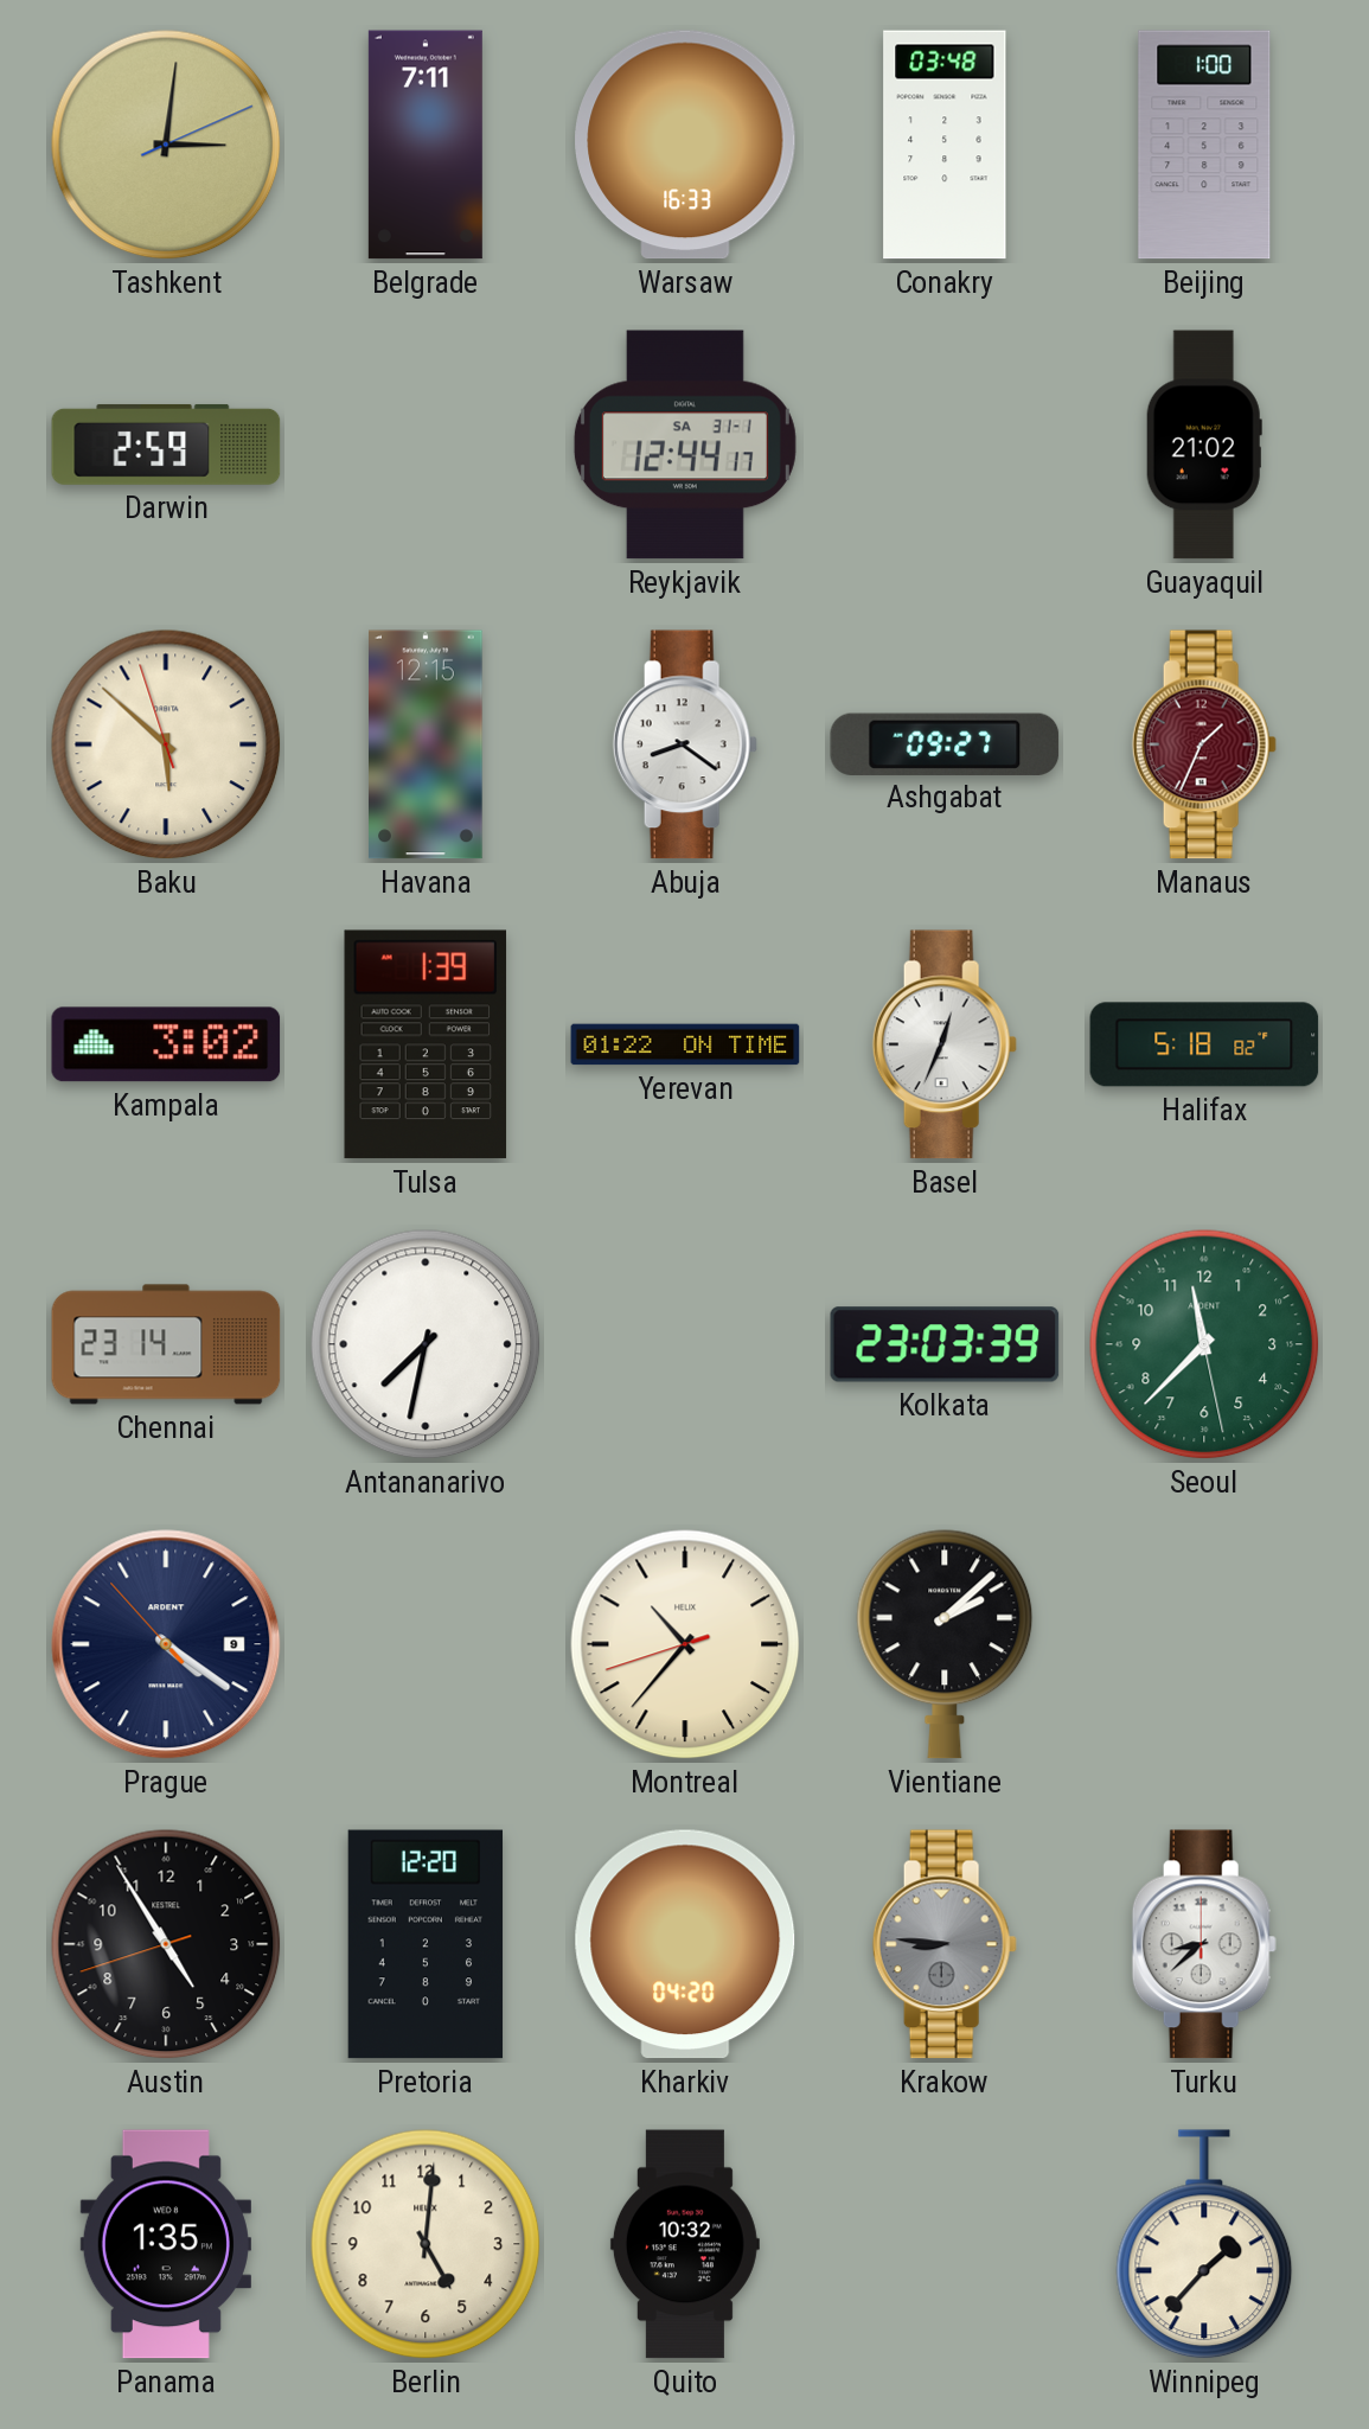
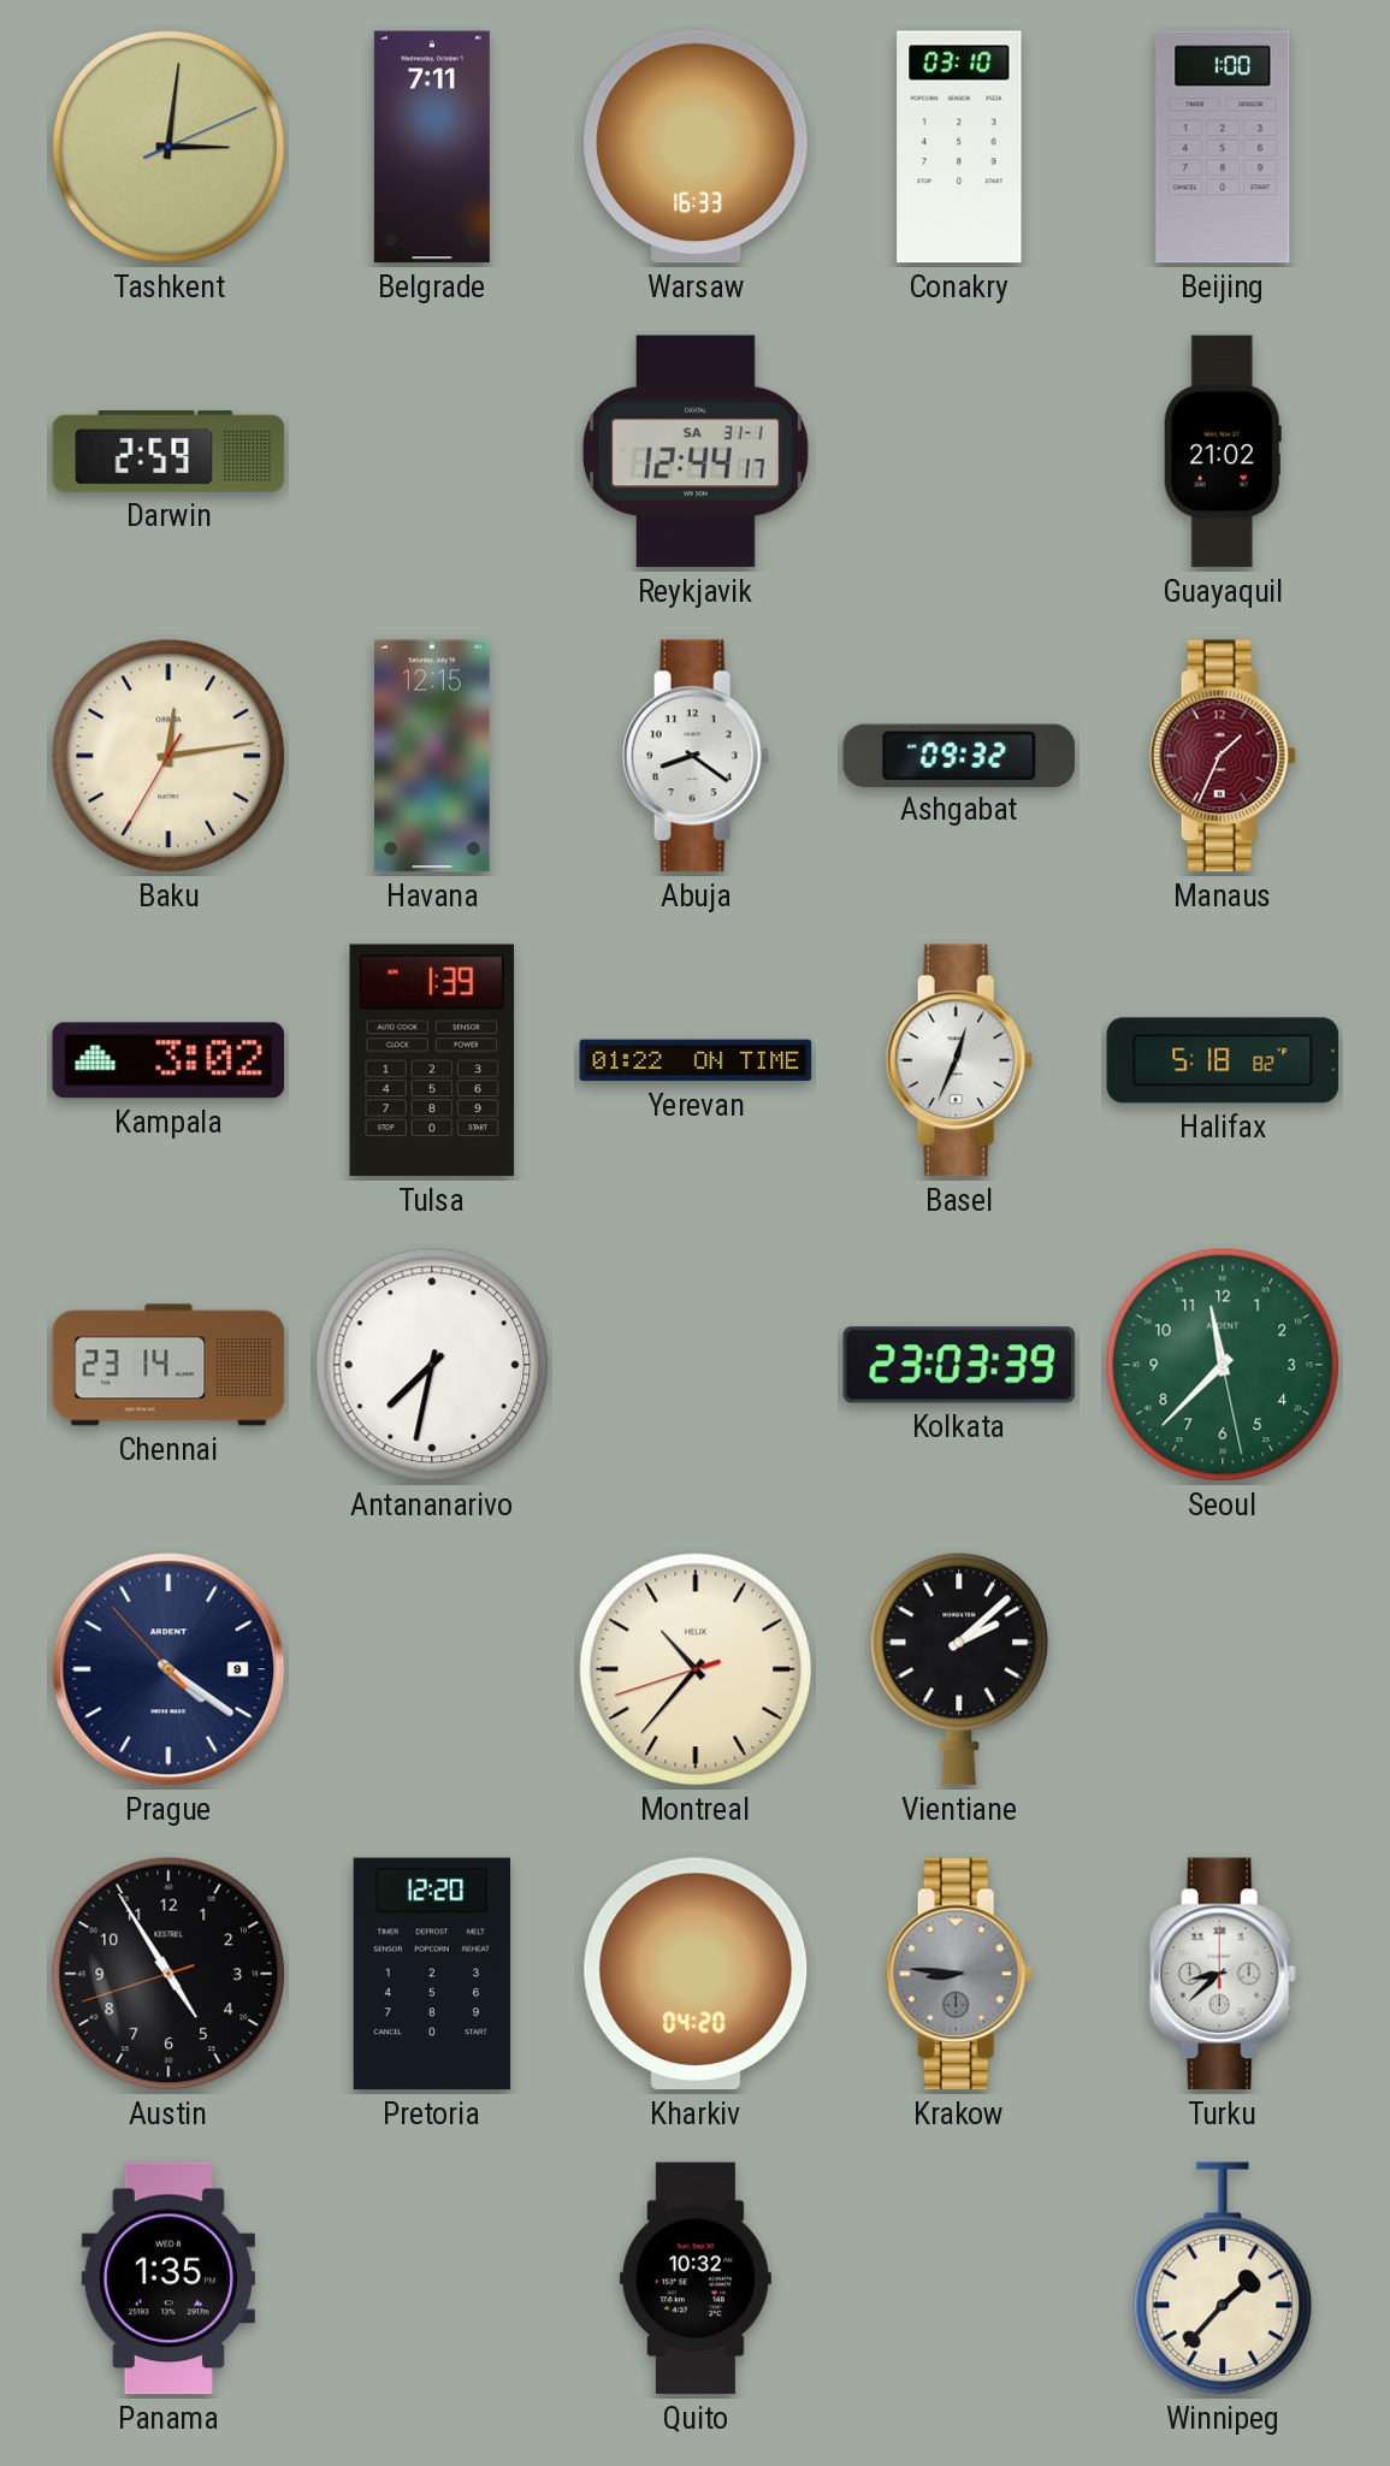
Conakry: 03:48 -> 03:10
Baku: 5:51 -> 12:13
Ashgabat: 09:27 -> 09:32
Berlin: 5:01 -> none
